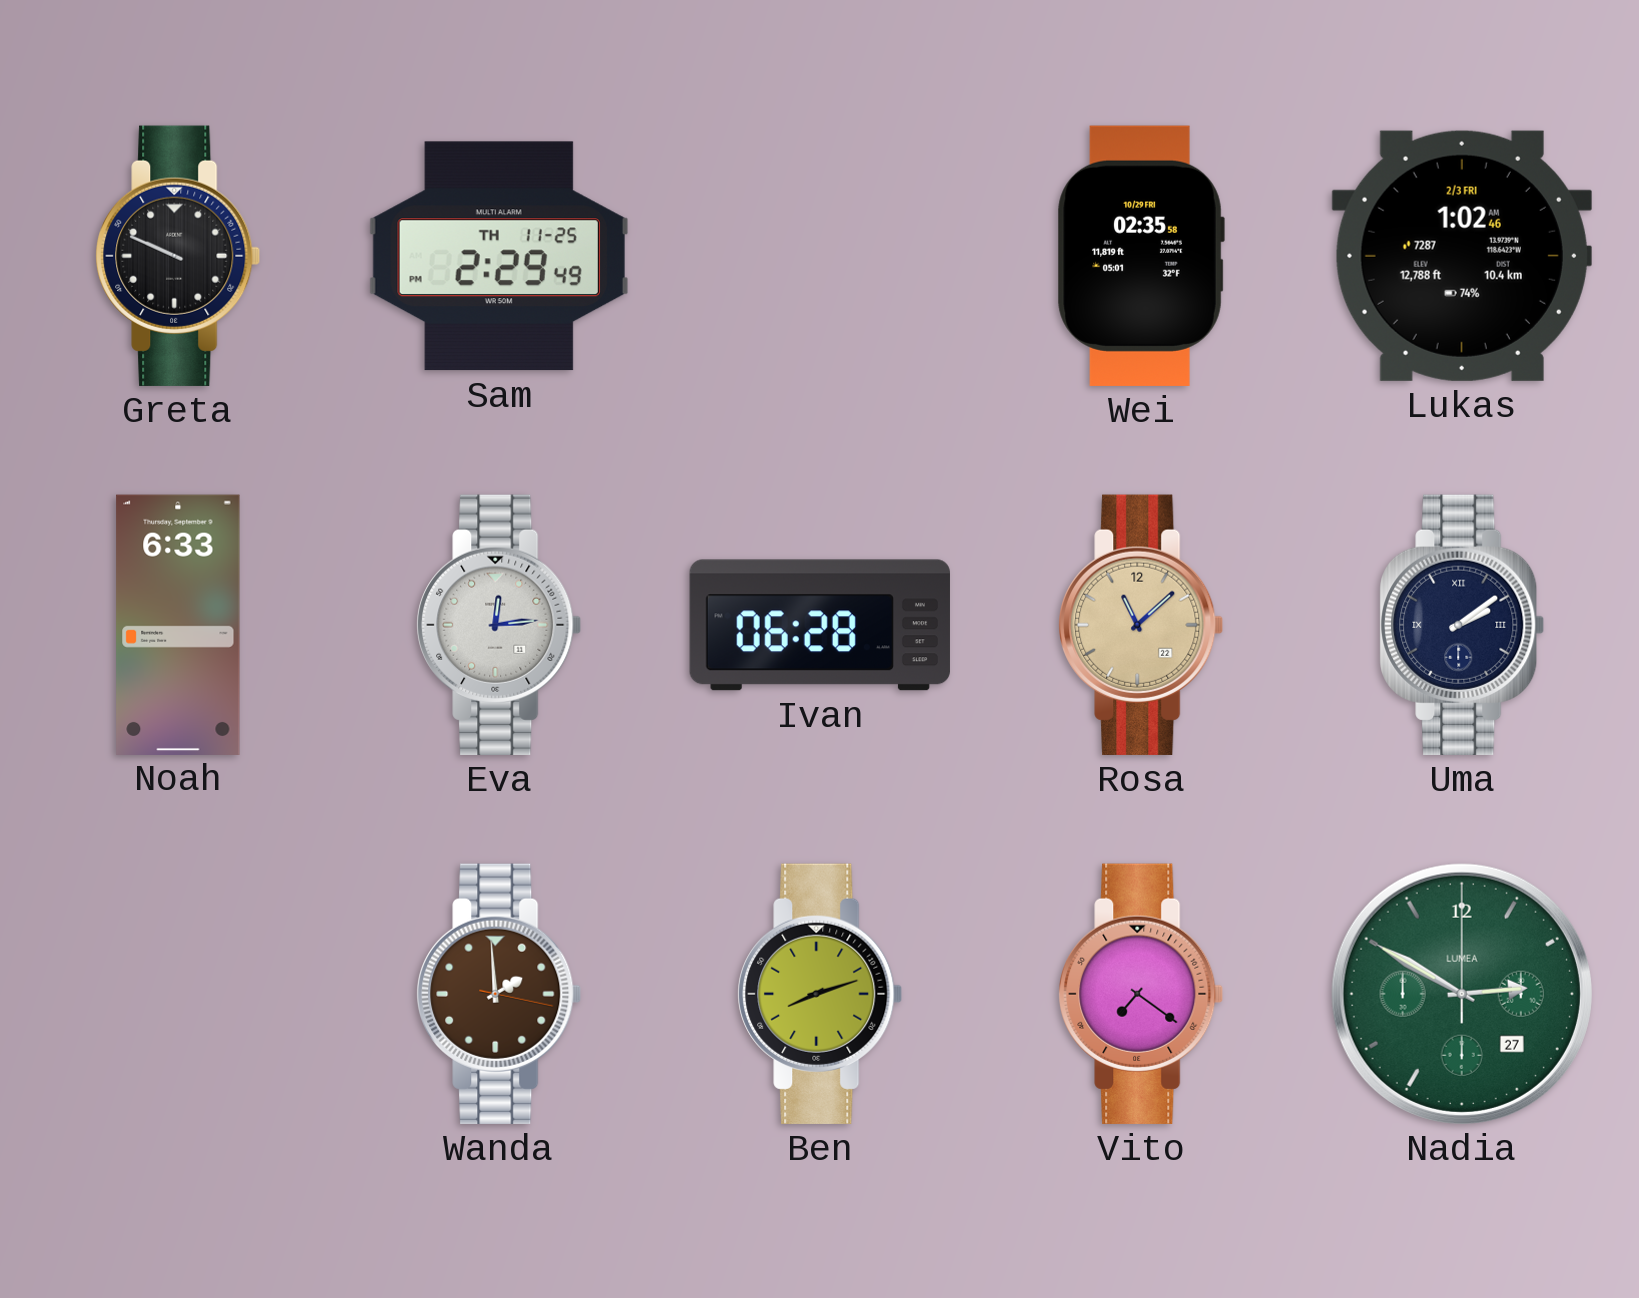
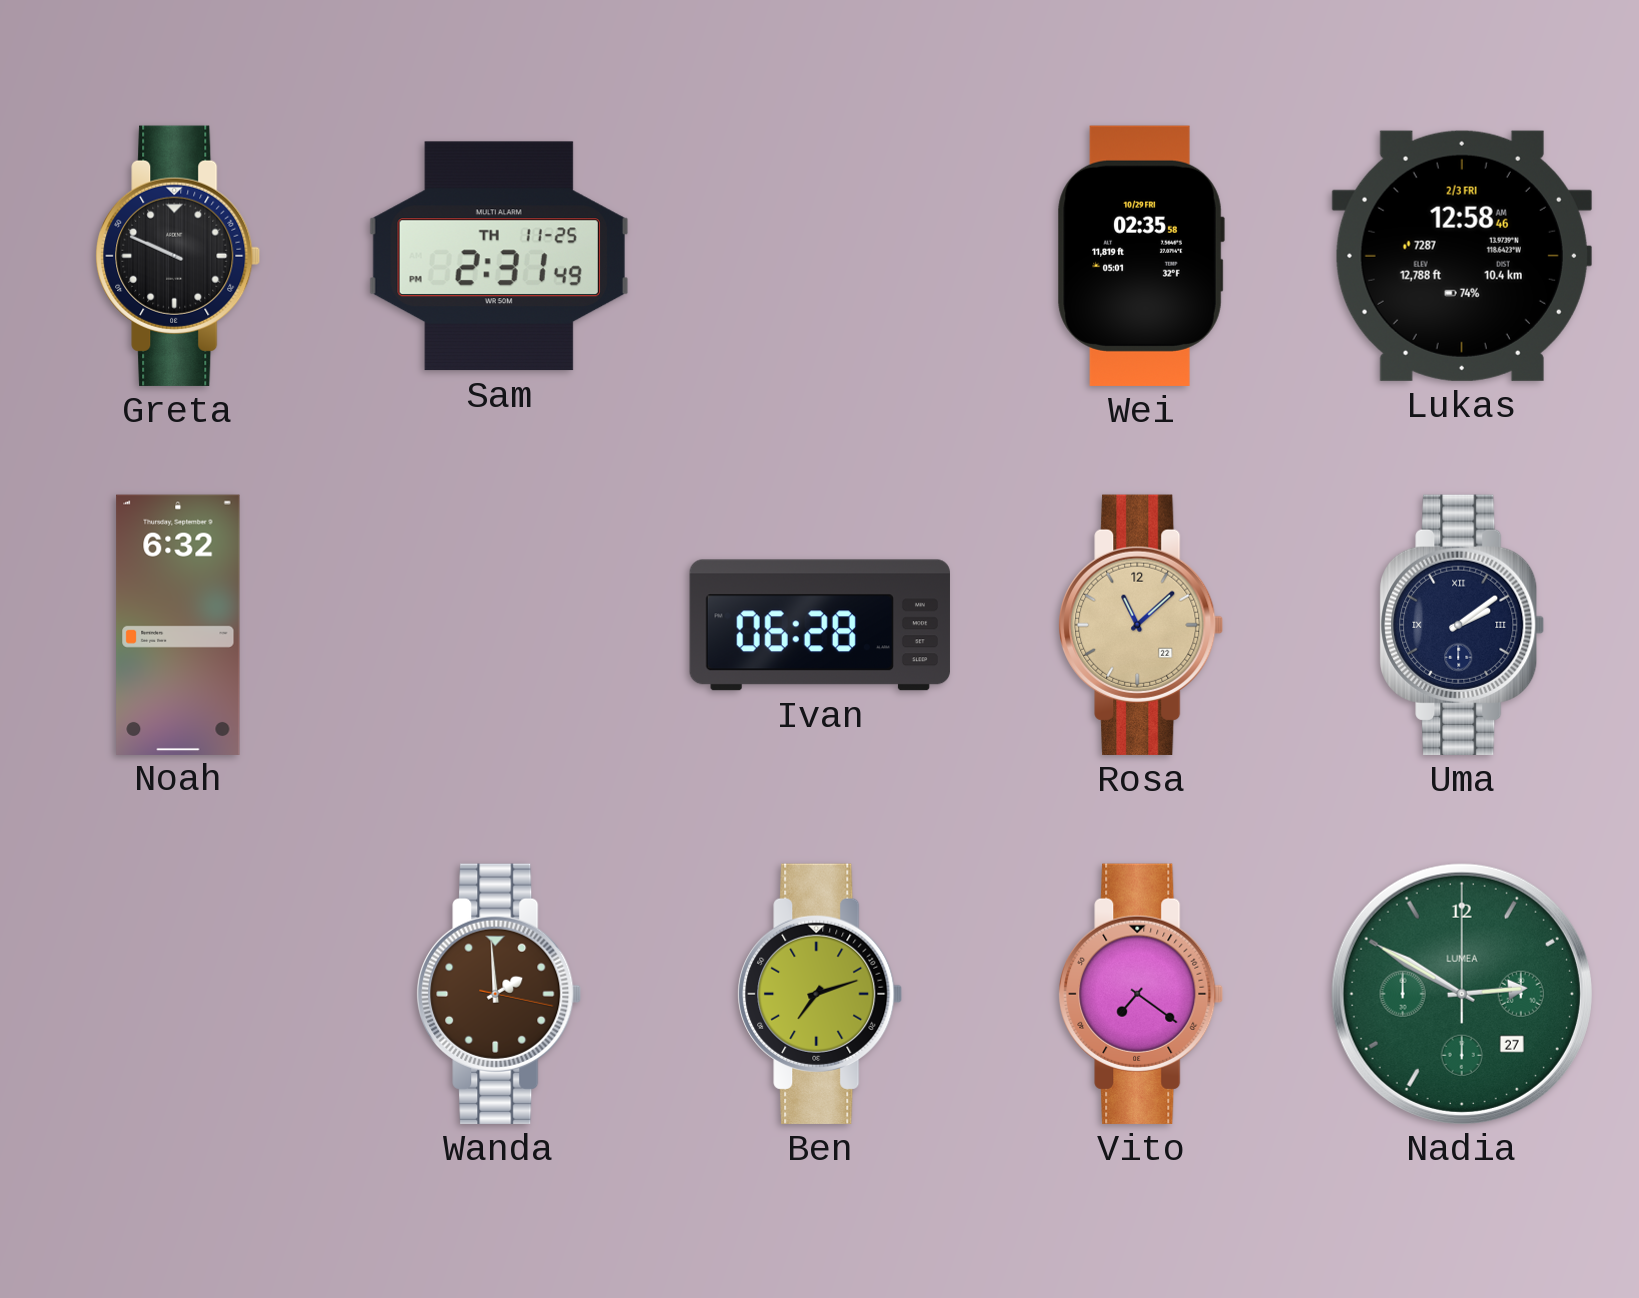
Sam: 2:29 -> 2:31
Lukas: 1:02 -> 12:58
Noah: 6:33 -> 6:32
Eva: 12:14 -> none
Ben: 8:12 -> 7:12
